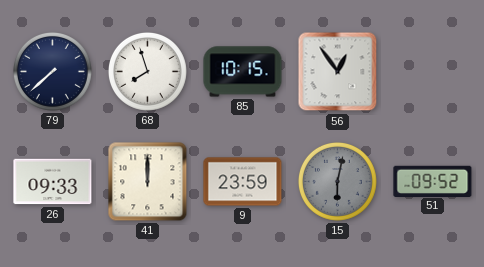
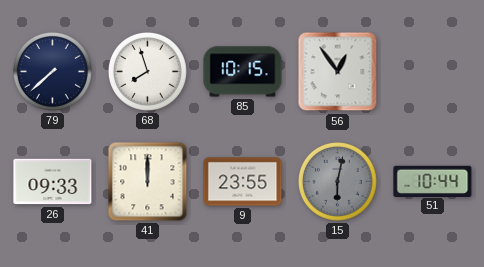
9: 23:59 -> 23:55
51: 09:52 -> 10:44
